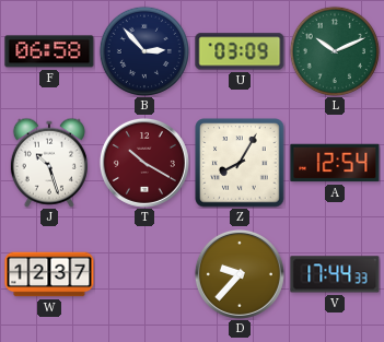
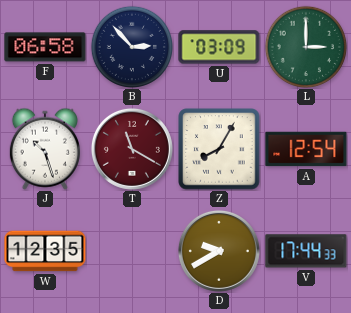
L: 10:11 -> 3:00
T: 10:20 -> 11:20
W: 12:37 -> 12:35
D: 9:37 -> 9:40
